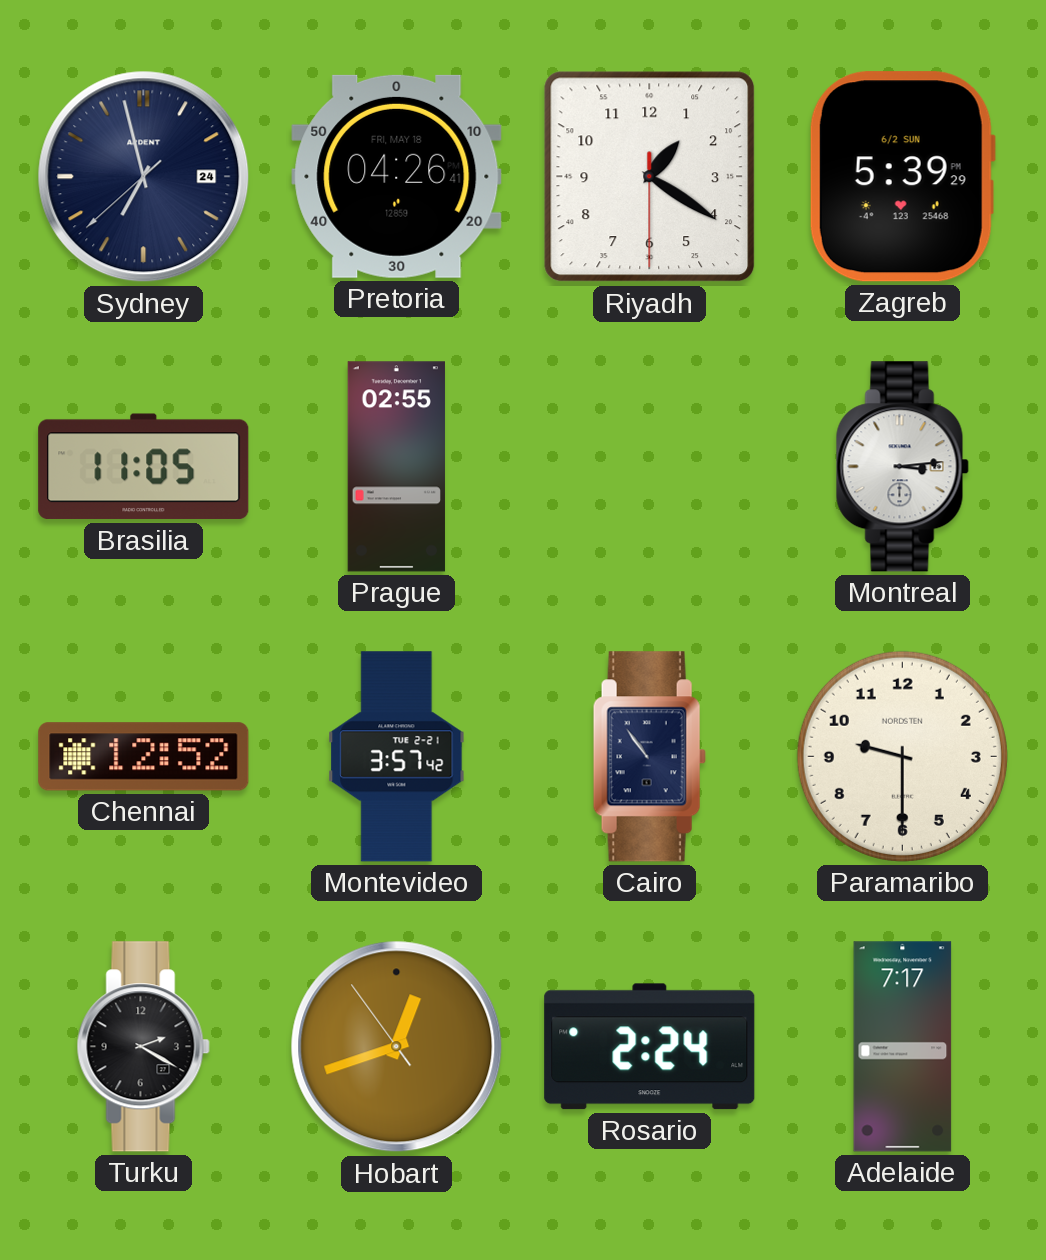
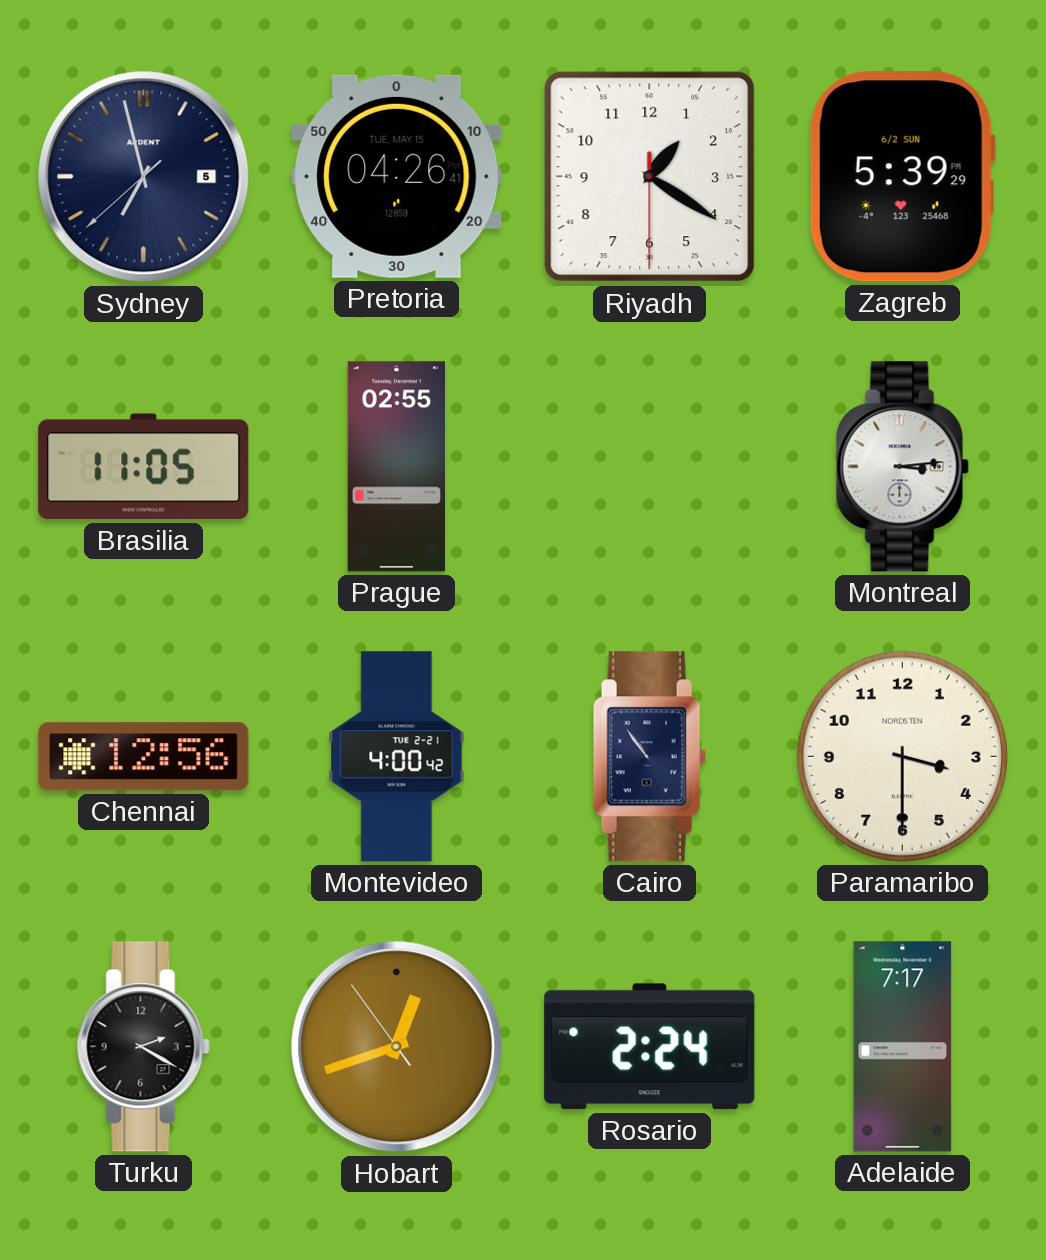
Sydney date: 24 -> 5
Pretoria date: FRI, MAY 18 -> TUE, MAY 15
Chennai: 12:52 -> 12:56
Montevideo: 3:57 -> 4:00
Paramaribo: 9:30 -> 3:30
